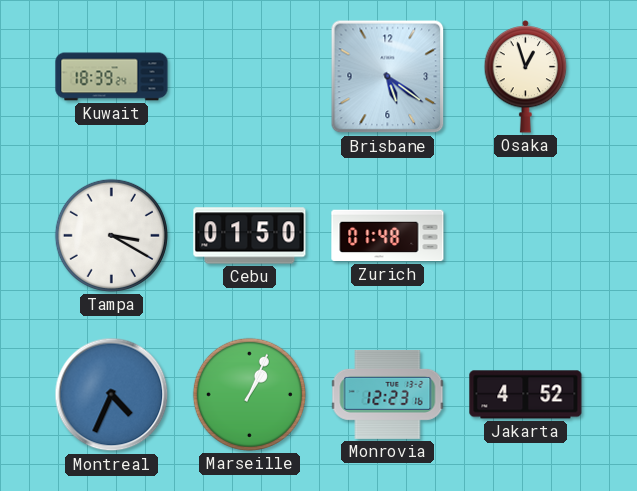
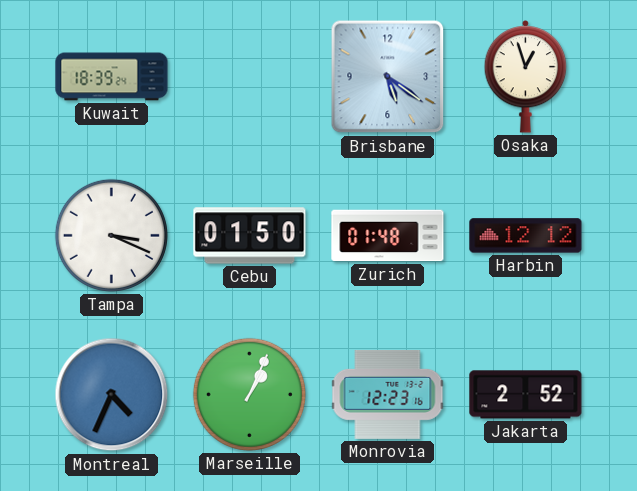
Tampa: 3:20 -> 3:19
Harbin: none -> 12:12
Jakarta: 4:52 -> 2:52
